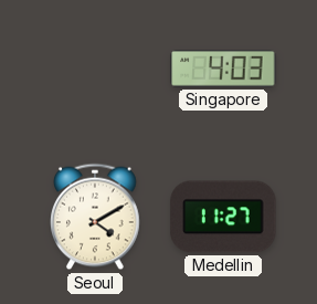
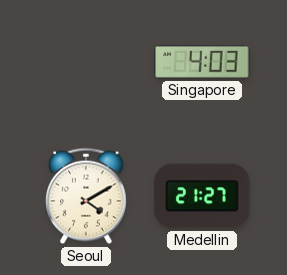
Medellin: 11:27 -> 21:27
